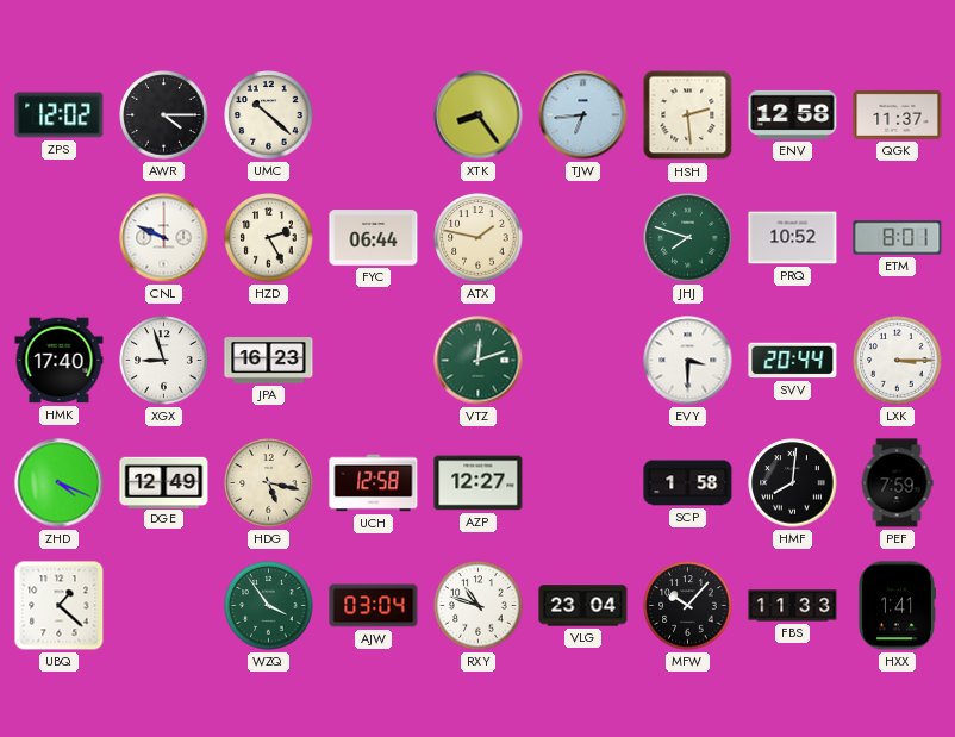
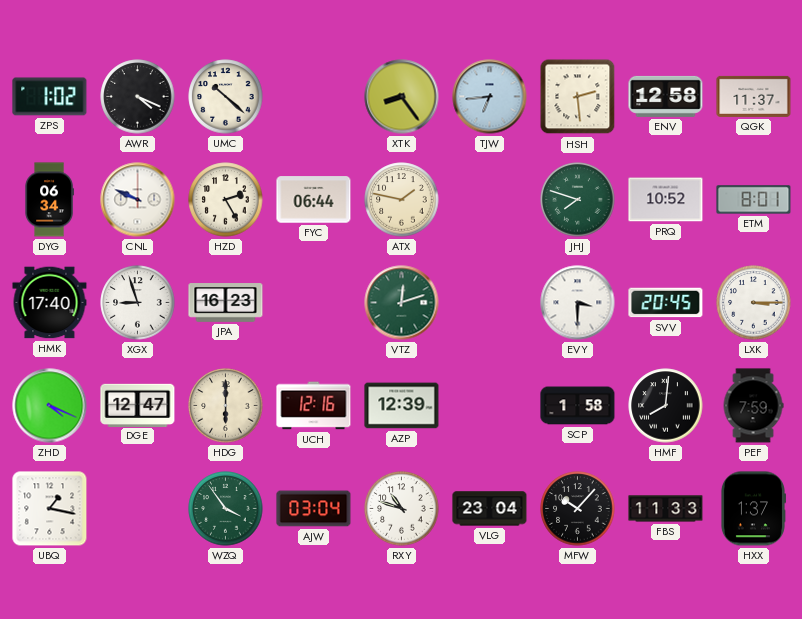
ZPS: 12:02 -> 1:02
AWR: 4:15 -> 4:19
DYG: none -> 06:34
SVV: 20:44 -> 20:45
DGE: 12:49 -> 12:47
HDG: 5:17 -> 6:00
UCH: 12:58 -> 12:16
AZP: 12:27 -> 12:39
UBQ: 1:22 -> 1:17
HXX: 1:41 -> 1:37
